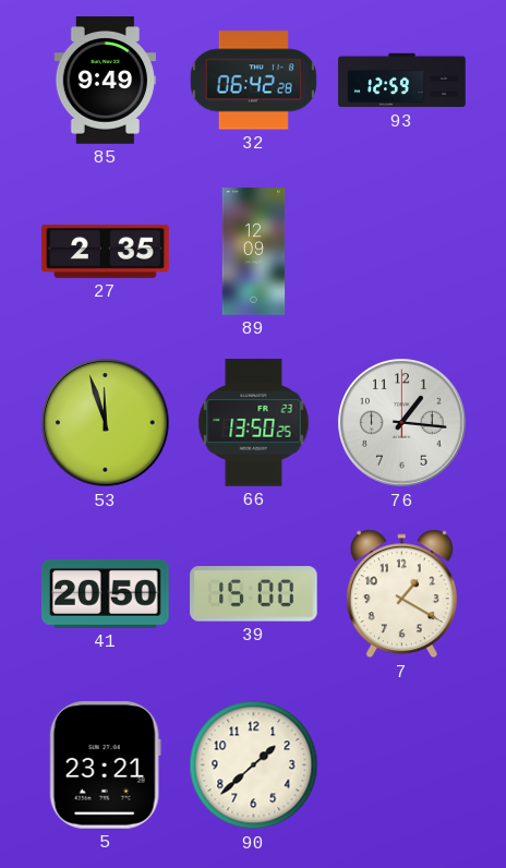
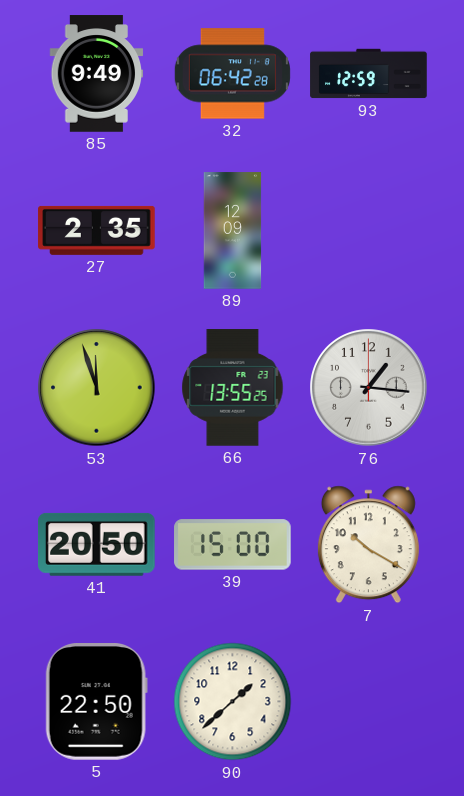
66: 13:50 -> 13:55
7: 1:20 -> 10:20
5: 23:21 -> 22:50
